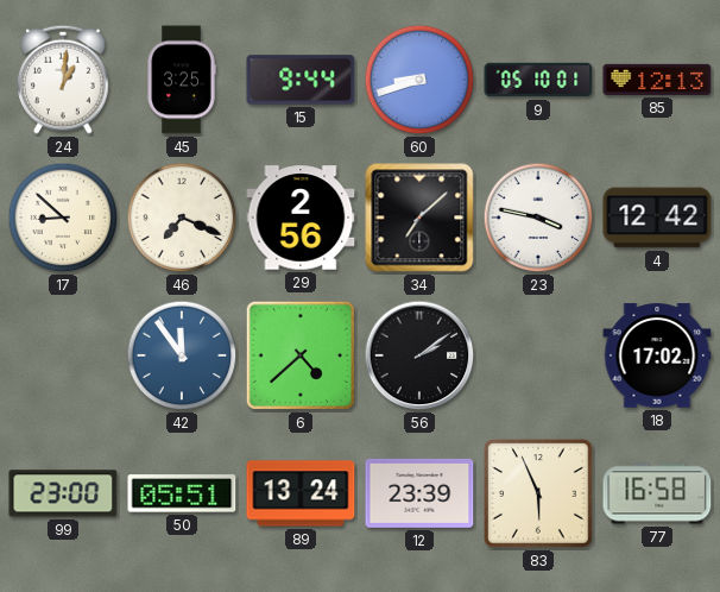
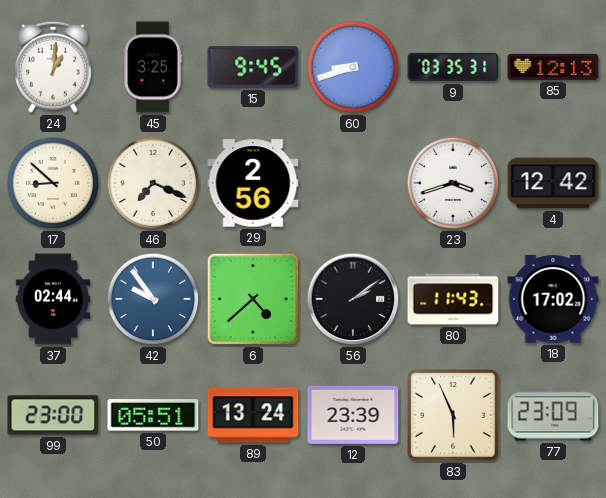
15: 9:44 -> 9:45
9: 05:10 -> 03:35
34: 7:08 -> none
23: 3:47 -> 3:42
37: none -> 02:44
42: 11:54 -> 9:54
80: none -> 11:43
77: 16:58 -> 23:09
